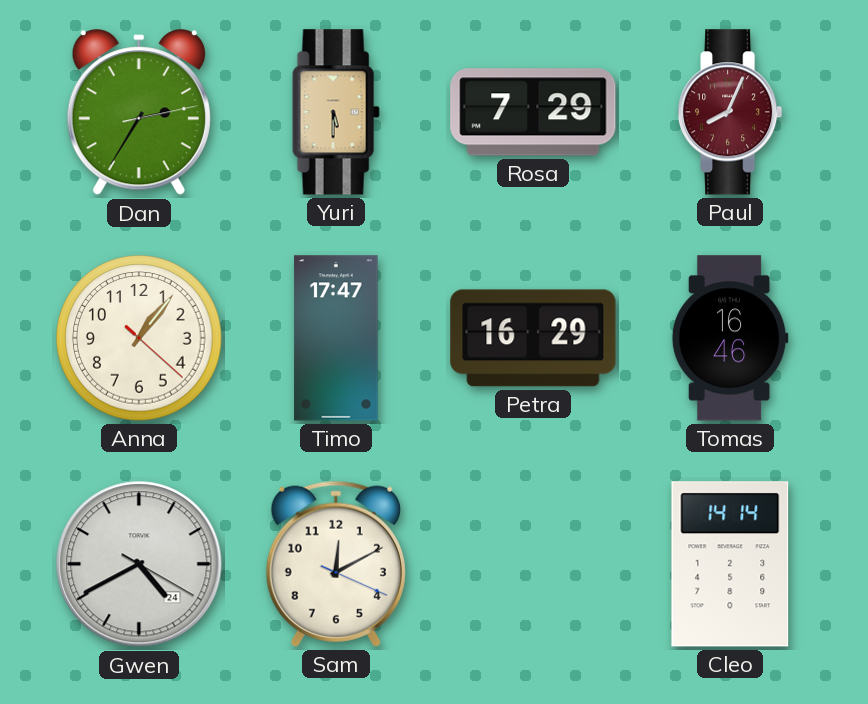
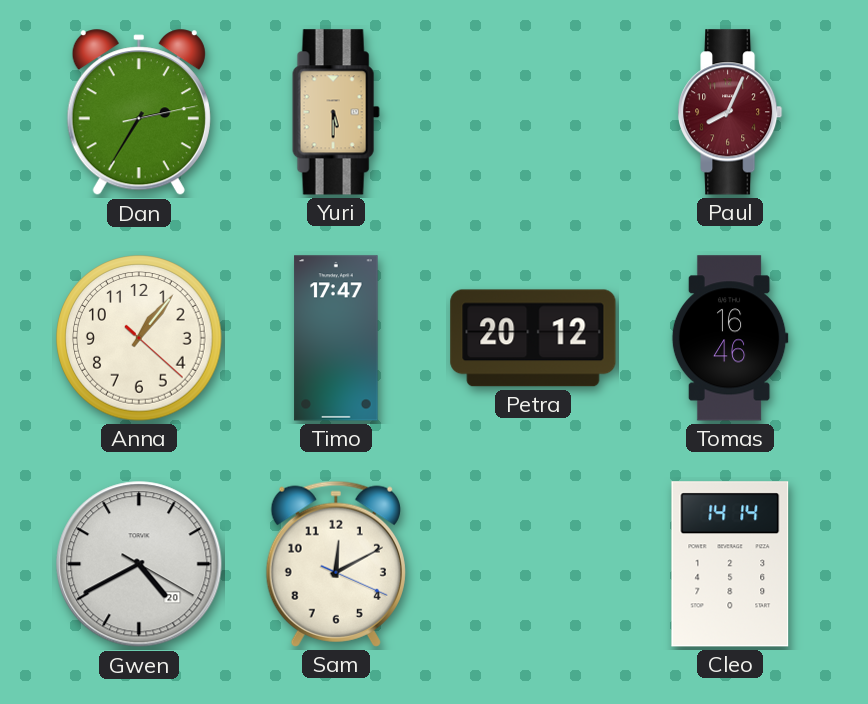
Rosa: 7:29 -> none
Petra: 16:29 -> 20:12
Gwen date: 24 -> 20
